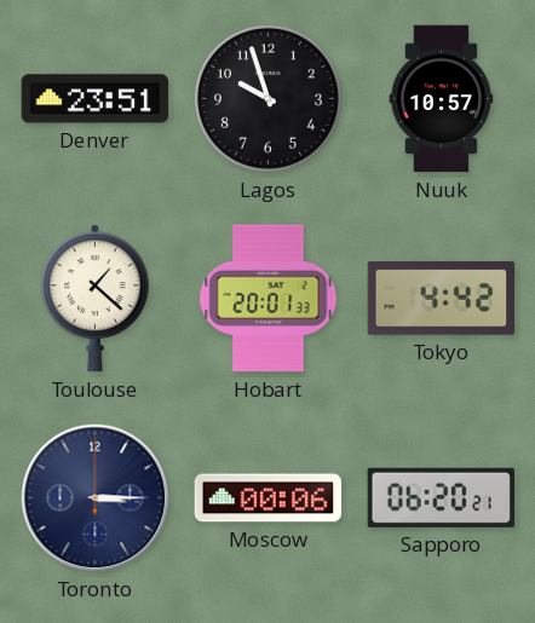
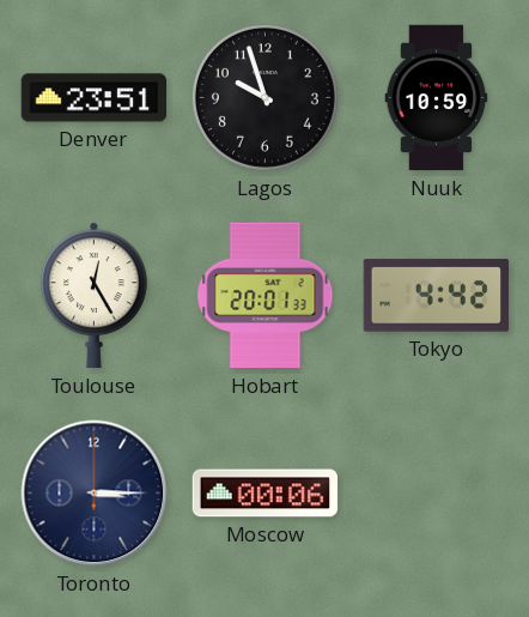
Nuuk: 10:57 -> 10:59
Toulouse: 1:22 -> 12:25
Sapporo: 06:20 -> none
